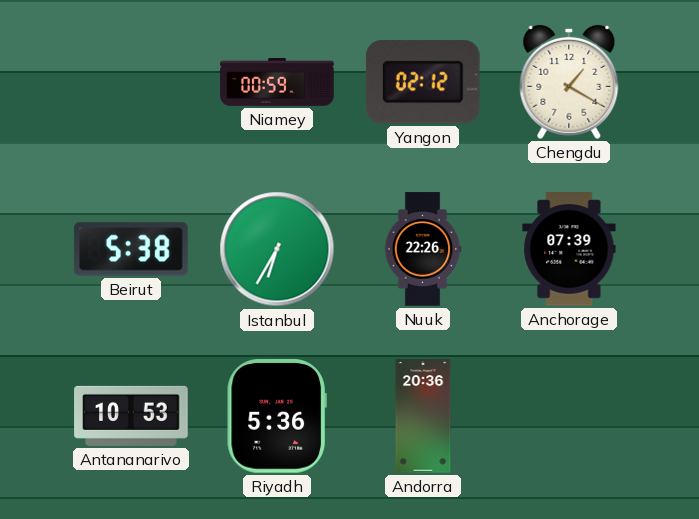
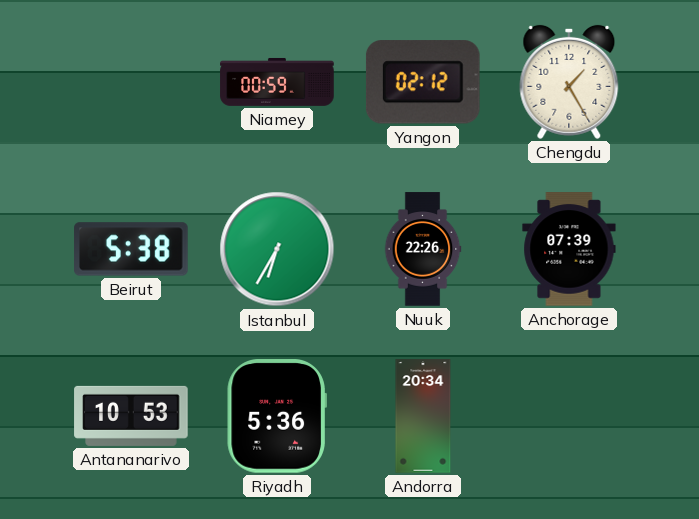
Chengdu: 1:20 -> 1:25
Andorra: 20:36 -> 20:34
